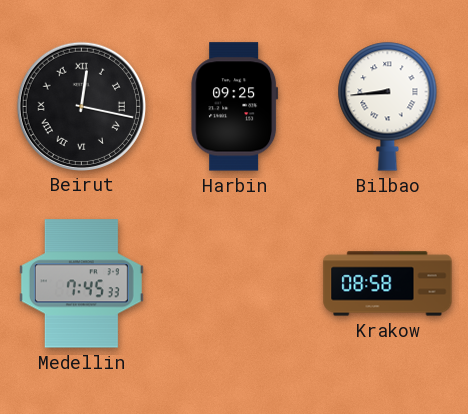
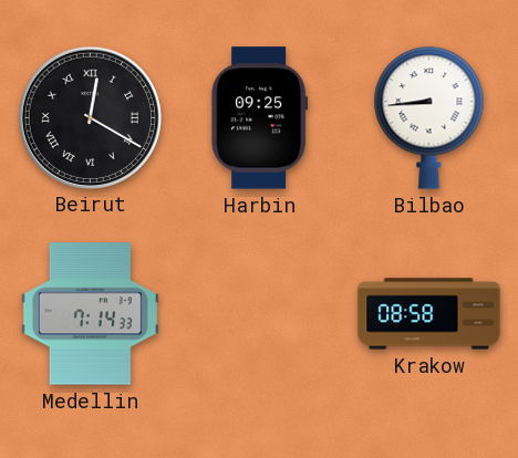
Beirut: 12:17 -> 12:20
Medellin: 7:45 -> 7:14
